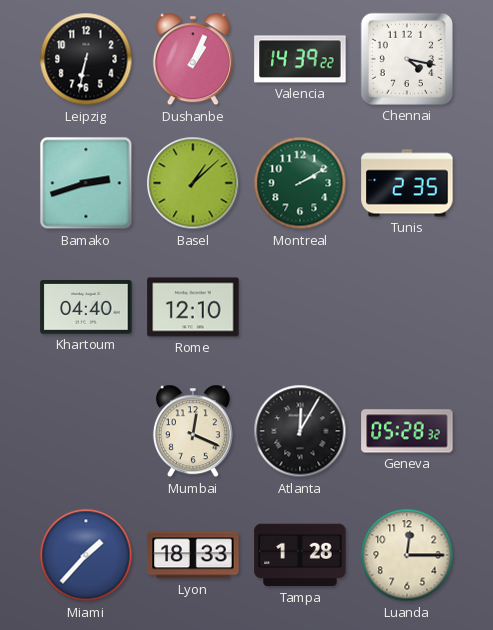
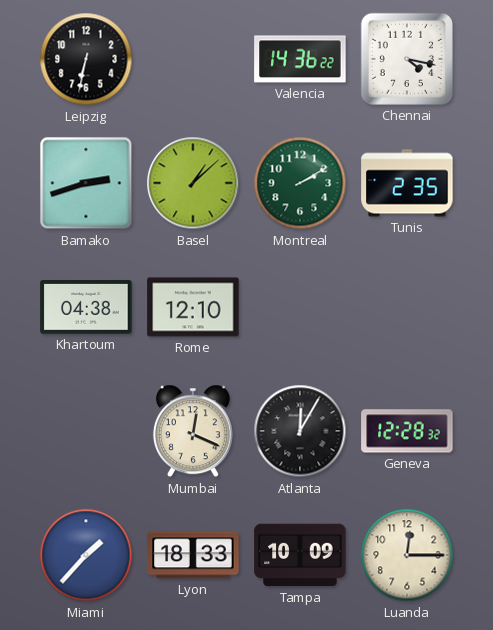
Dushanbe: 1:04 -> none
Valencia: 14:39 -> 14:36
Khartoum: 04:40 -> 04:38
Geneva: 05:28 -> 12:28
Tampa: 1:28 -> 10:09
